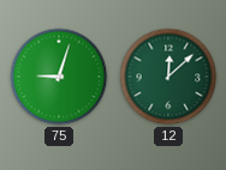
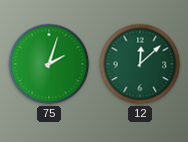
75: 9:03 -> 2:03
